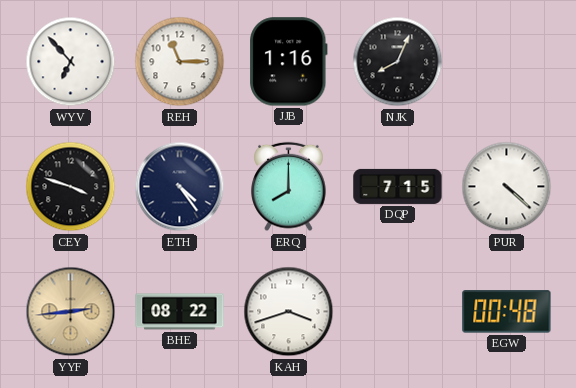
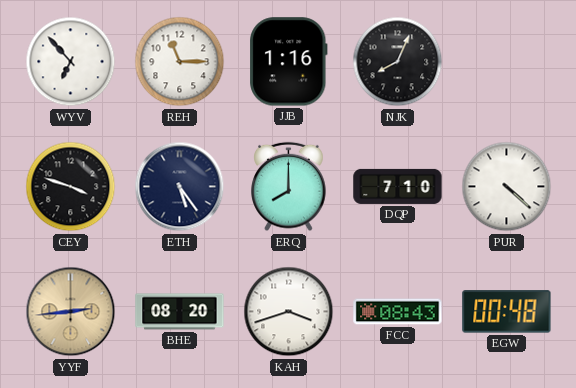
ETH: 4:24 -> 5:24
DQP: 7:15 -> 7:10
BHE: 08:22 -> 08:20
FCC: none -> 08:43
